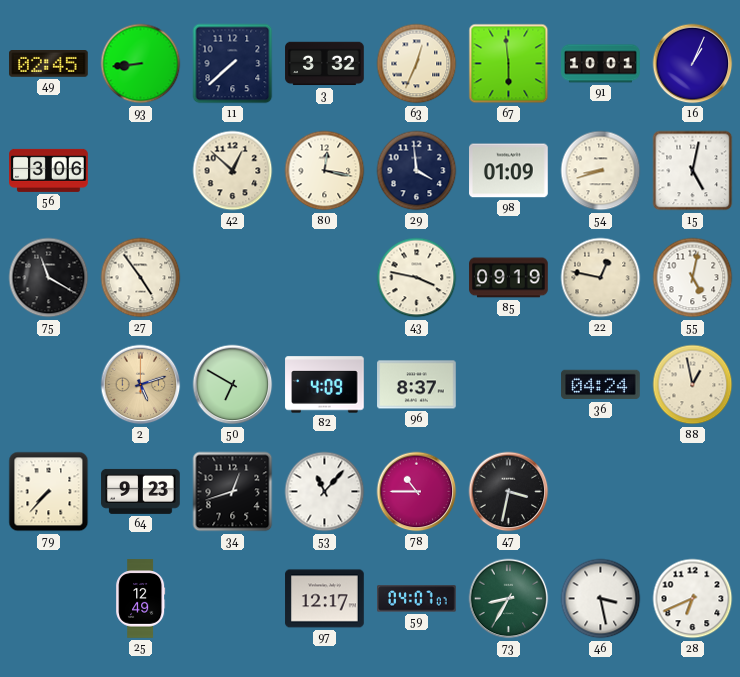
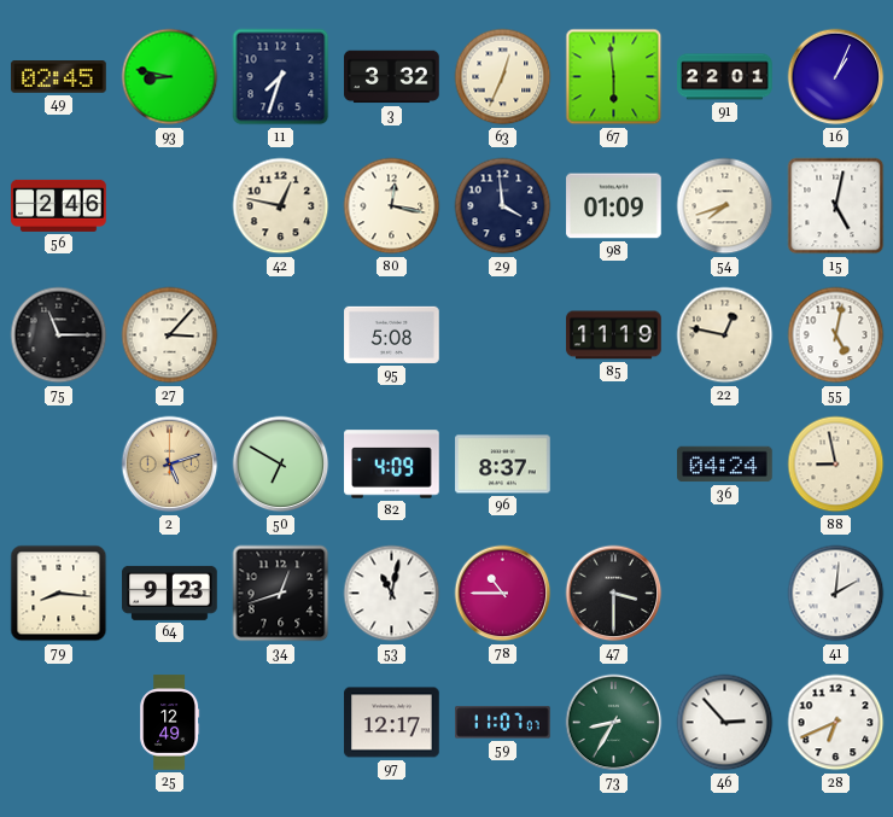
93: 8:44 -> 8:47
11: 7:38 -> 7:33
91: 10:01 -> 22:01
56: 3:06 -> 2:46
42: 12:52 -> 12:47
54: 8:42 -> 7:42
75: 11:20 -> 11:15
27: 4:54 -> 3:07
95: none -> 5:08
43: 3:47 -> none
85: 09:19 -> 11:19
88: 12:58 -> 8:58
79: 7:37 -> 8:16
53: 11:07 -> 11:02
47: 3:32 -> 3:30
41: none -> 2:01
59: 04:07 -> 11:07
46: 3:28 -> 2:53
